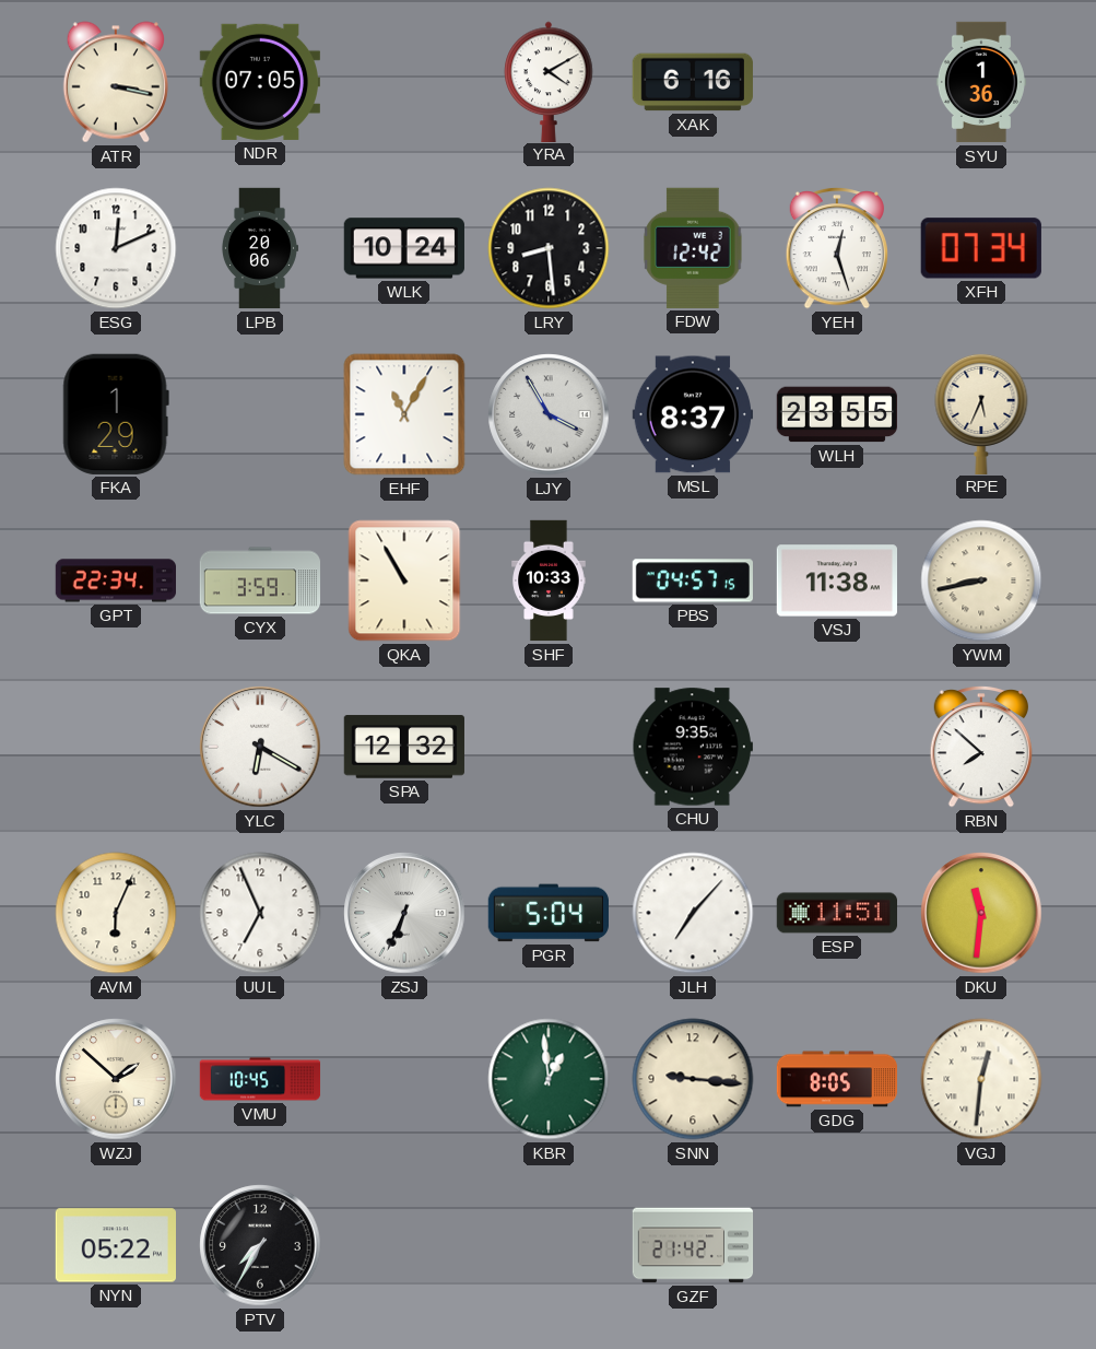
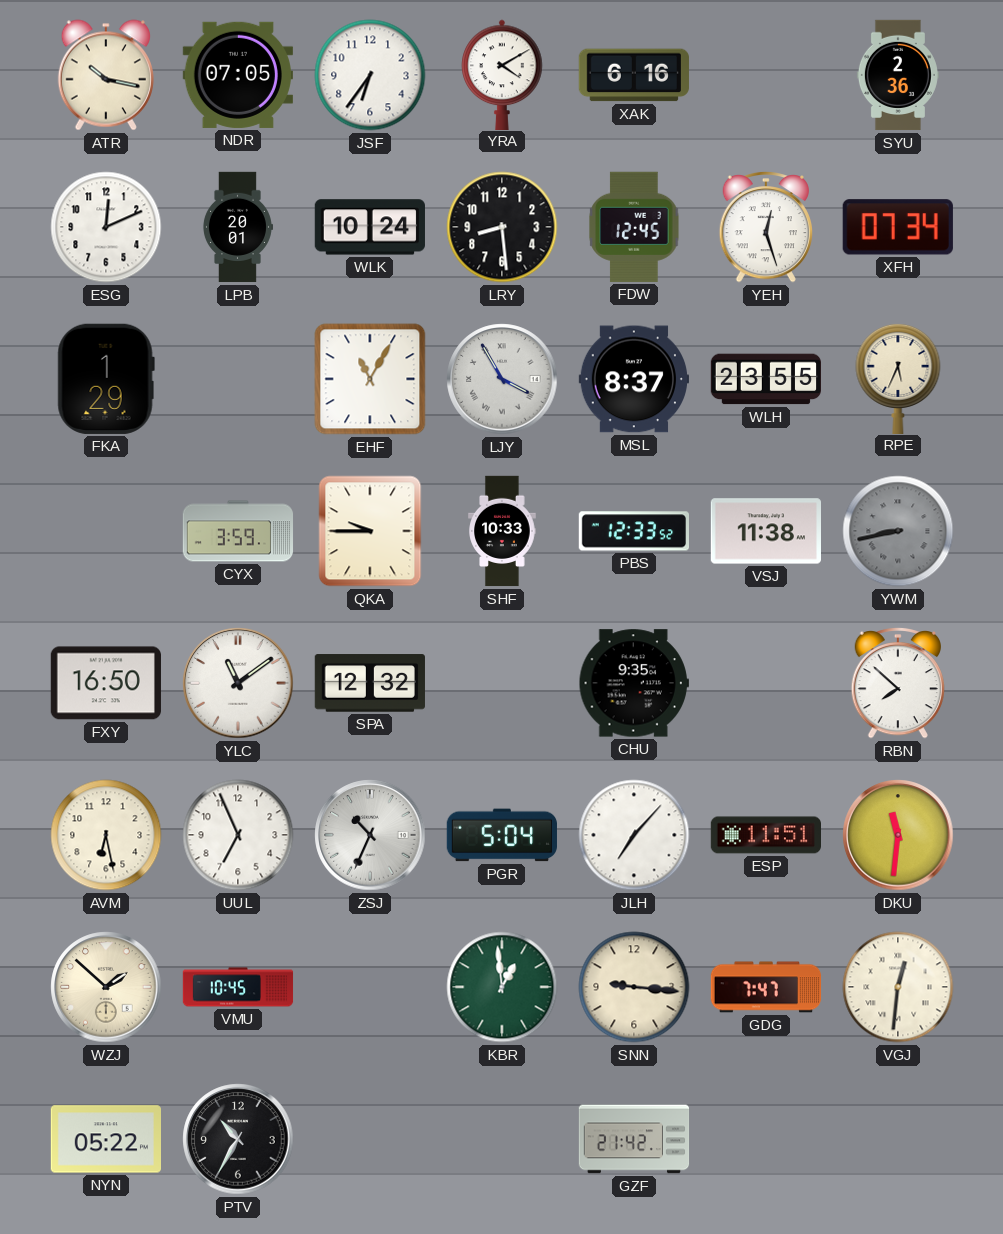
ATR: 3:17 -> 10:17
JSF: none -> 6:36
SYU: 1:36 -> 2:36
LPB: 20:06 -> 20:01
FDW: 12:42 -> 12:45
GPT: 22:34 -> none
QKA: 10:55 -> 9:45
PBS: 04:57 -> 12:33
YWM dial: cream -> grey
FXY: none -> 16:50
YLC: 6:20 -> 11:09
AVM: 6:04 -> 6:28
ZSJ: 6:34 -> 10:34
GDG: 8:05 -> 7:47
PTV: 7:35 -> 10:35
